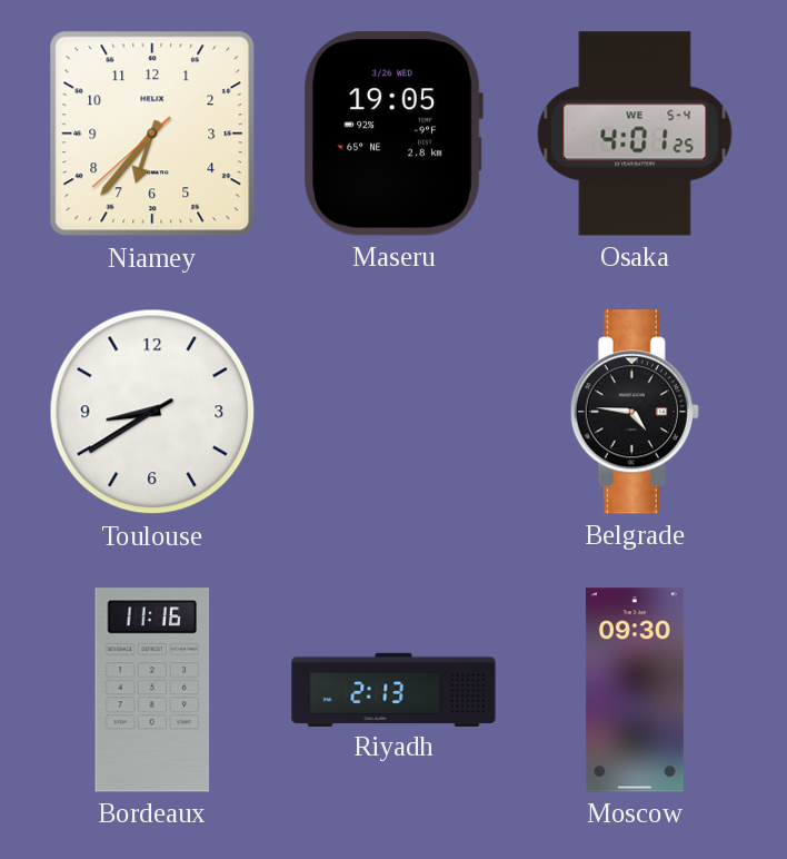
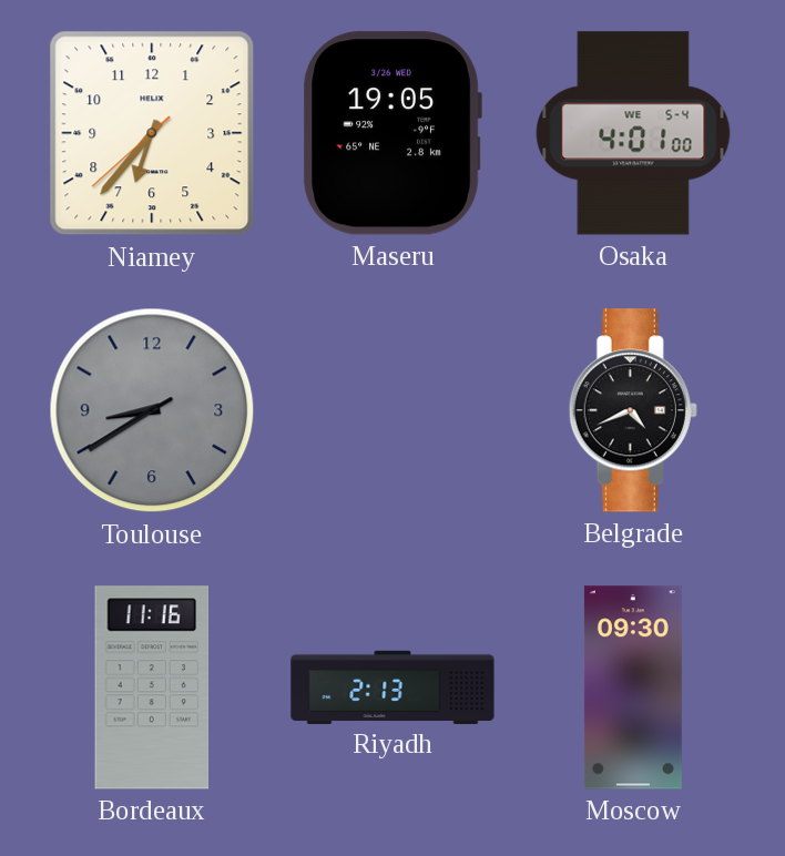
Osaka: 4:01:25 -> 4:01:00
Toulouse dial: white -> grey
Belgrade: 4:46 -> 4:41
